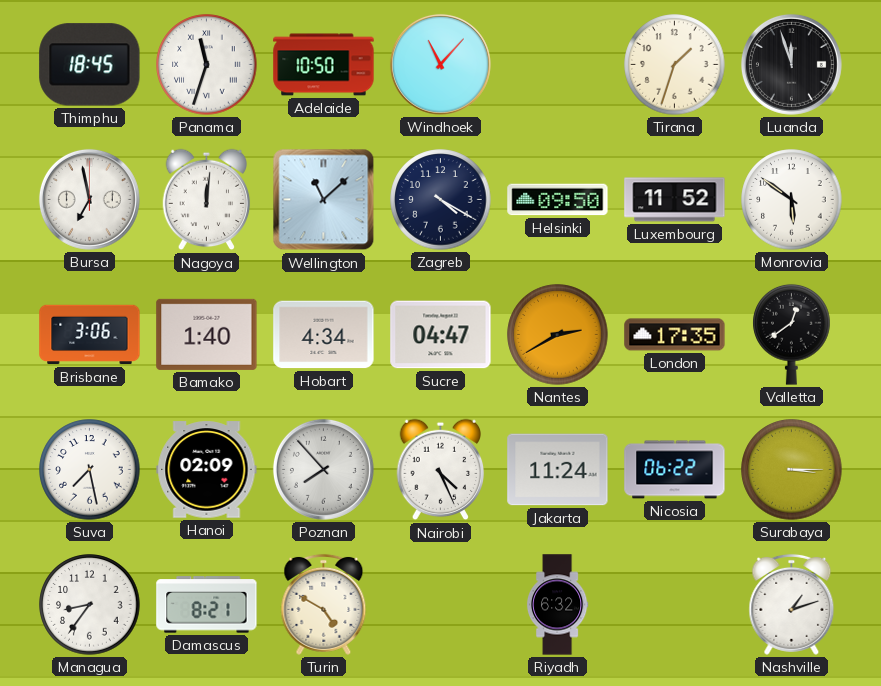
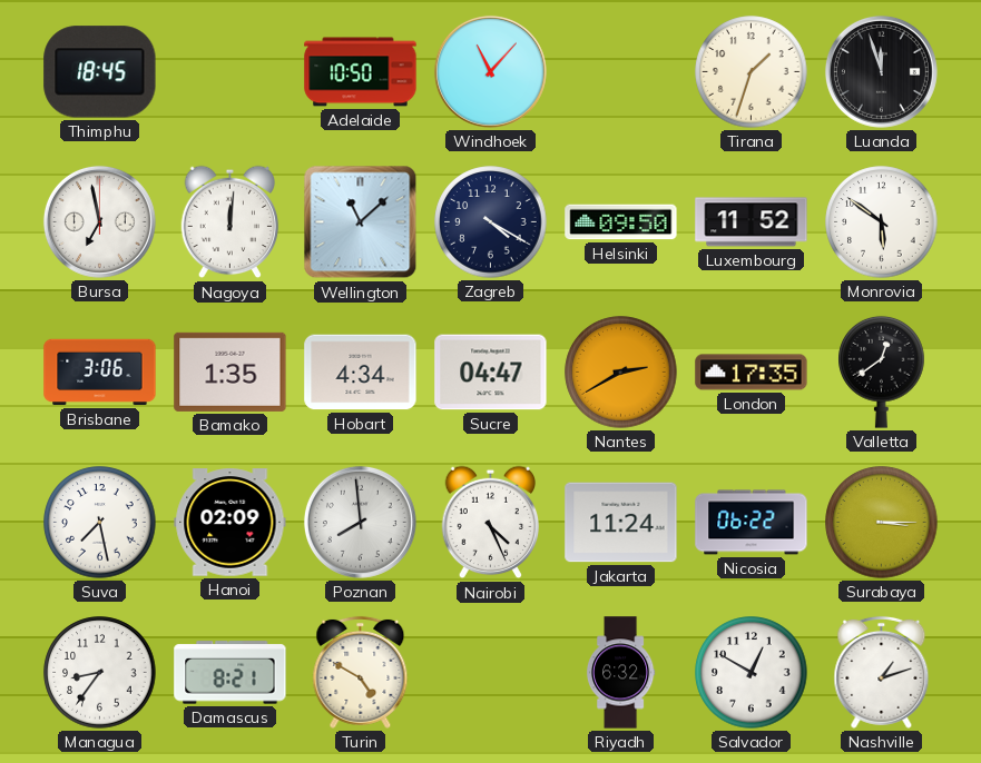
Panama: 11:33 -> none
Bamako: 1:40 -> 1:35
Poznan: 7:53 -> 7:59
Salvador: none -> 12:50
